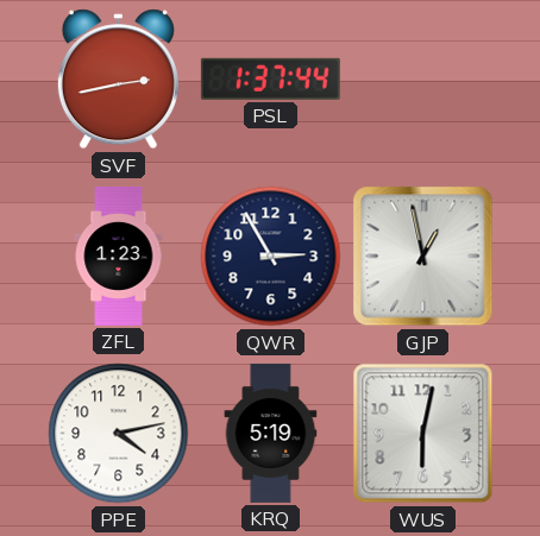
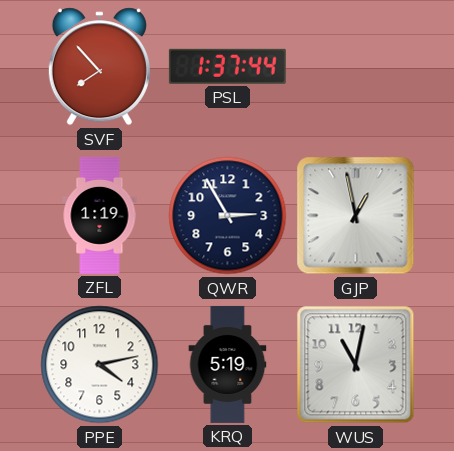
SVF: 2:43 -> 7:53
ZFL: 1:23 -> 1:19
WUS: 6:02 -> 11:02
